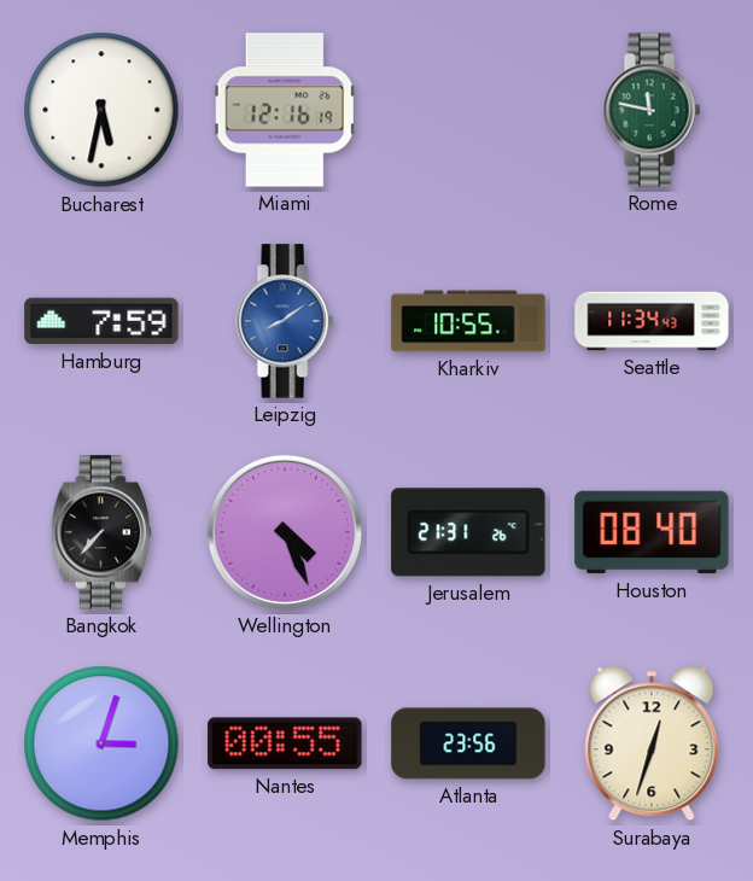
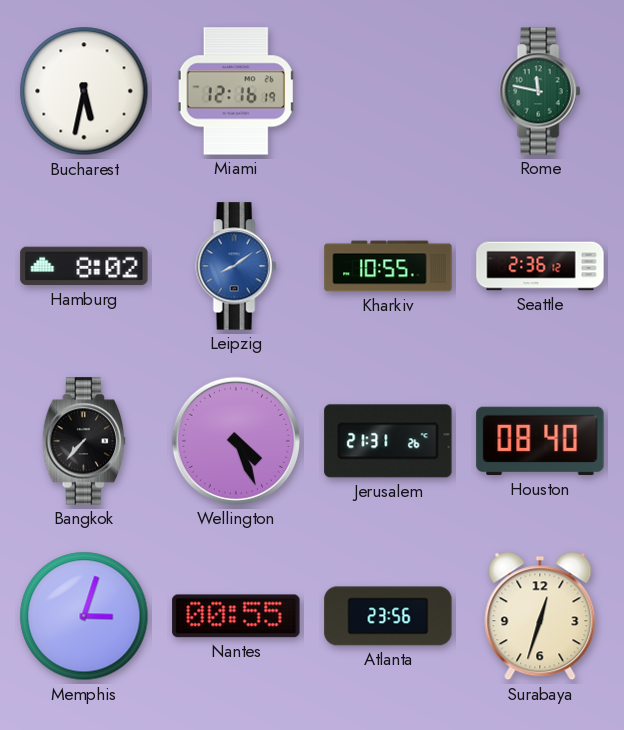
Hamburg: 7:59 -> 8:02
Seattle: 11:34 -> 2:36
